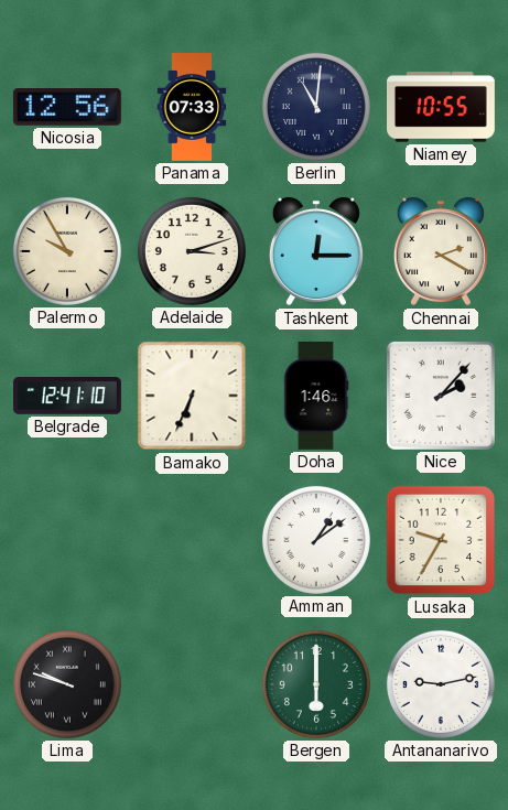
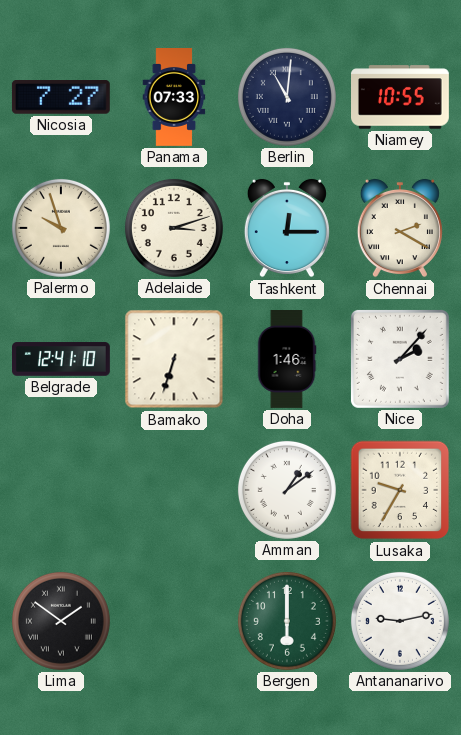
Nicosia: 12:56 -> 7:27
Palermo: 9:55 -> 9:57
Bamako: 6:34 -> 6:33
Lima: 9:48 -> 1:51
